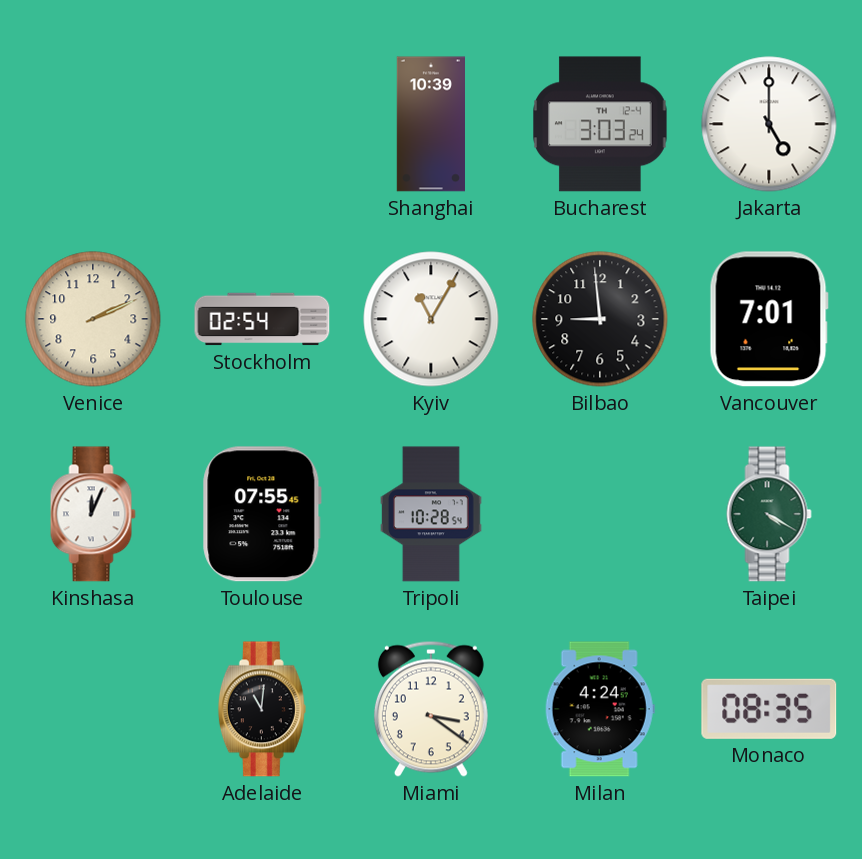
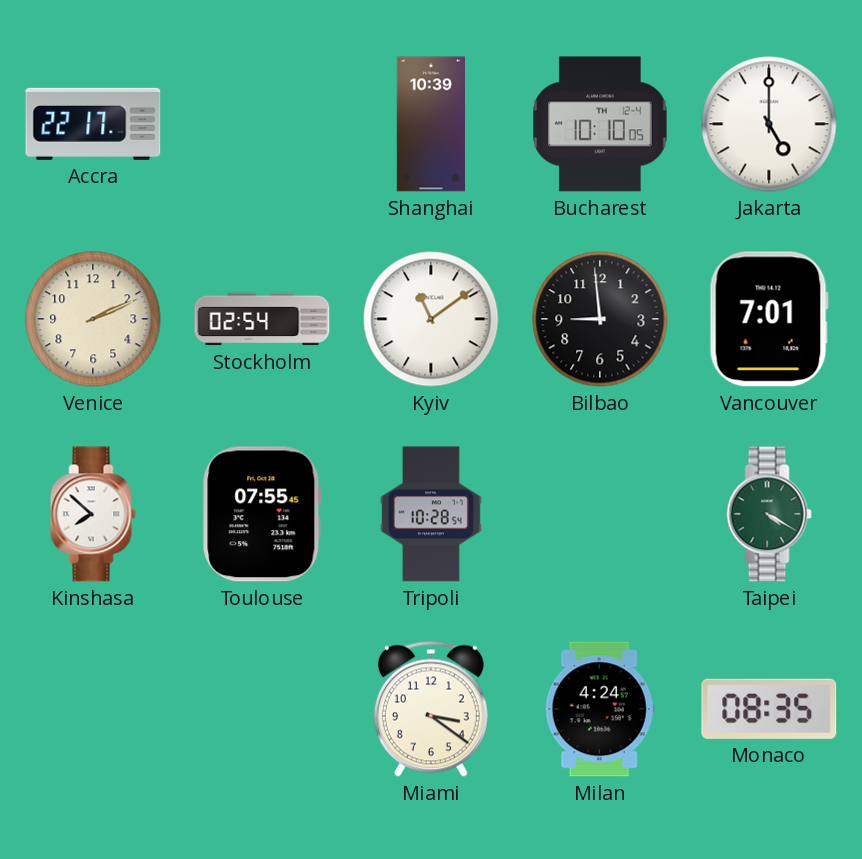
Accra: none -> 22:17
Bucharest: 3:03 -> 10:10
Kyiv: 11:05 -> 11:09
Kinshasa: 12:04 -> 7:52
Adelaide: 11:01 -> none
